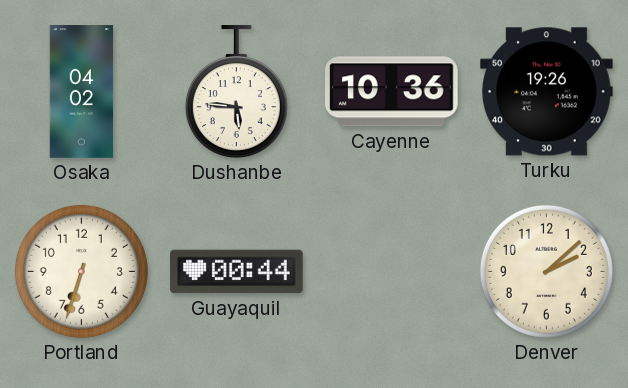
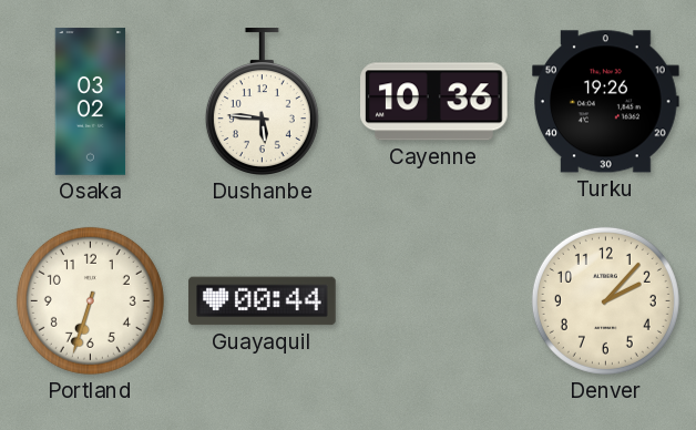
Osaka: 04:02 -> 03:02
Denver: 2:08 -> 2:07
